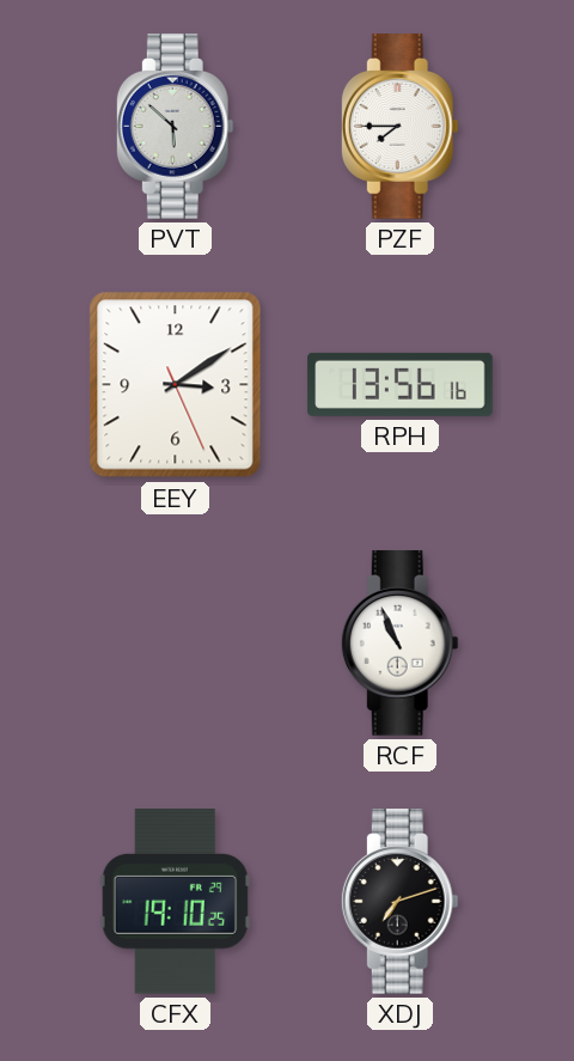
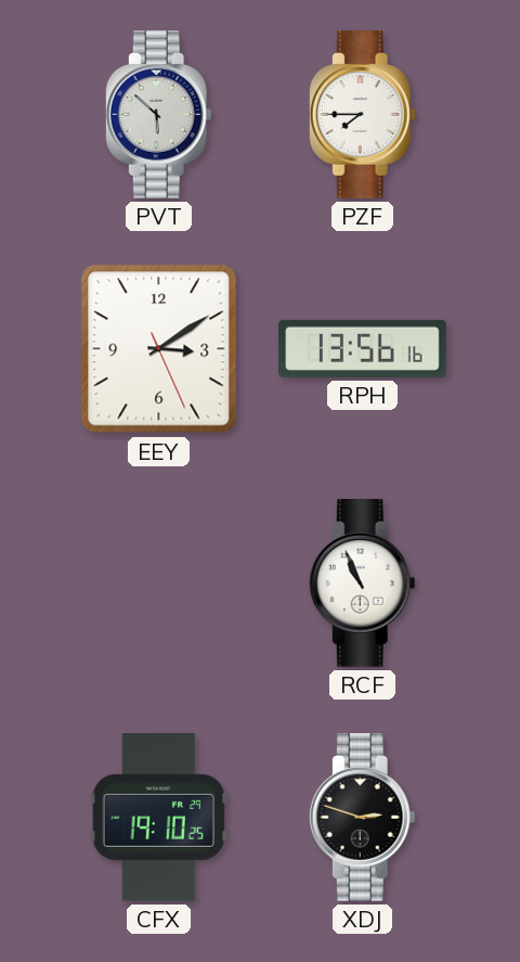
XDJ: 7:12 -> 2:48
